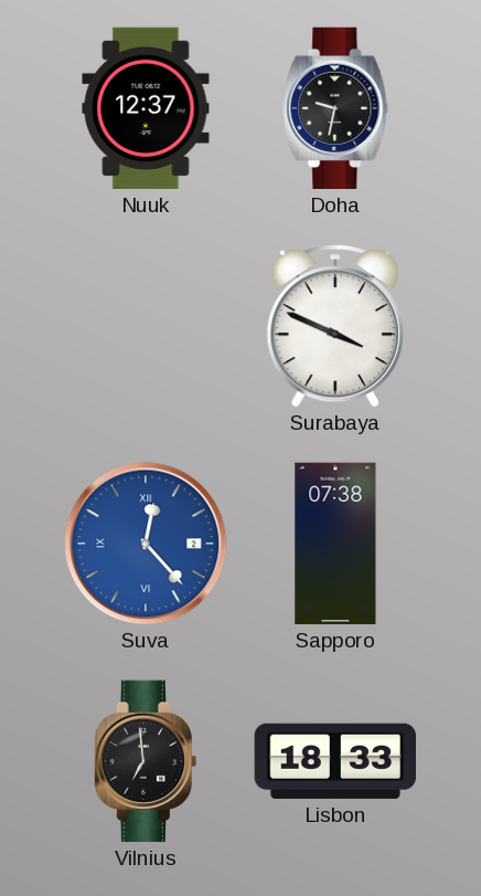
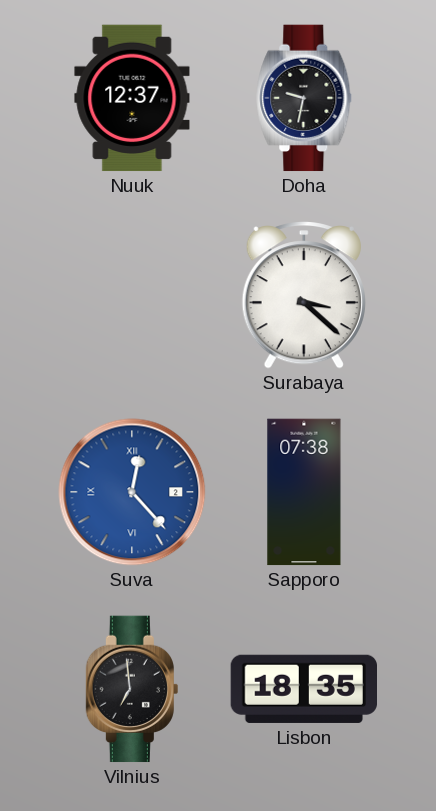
Surabaya: 3:49 -> 3:22
Lisbon: 18:33 -> 18:35
